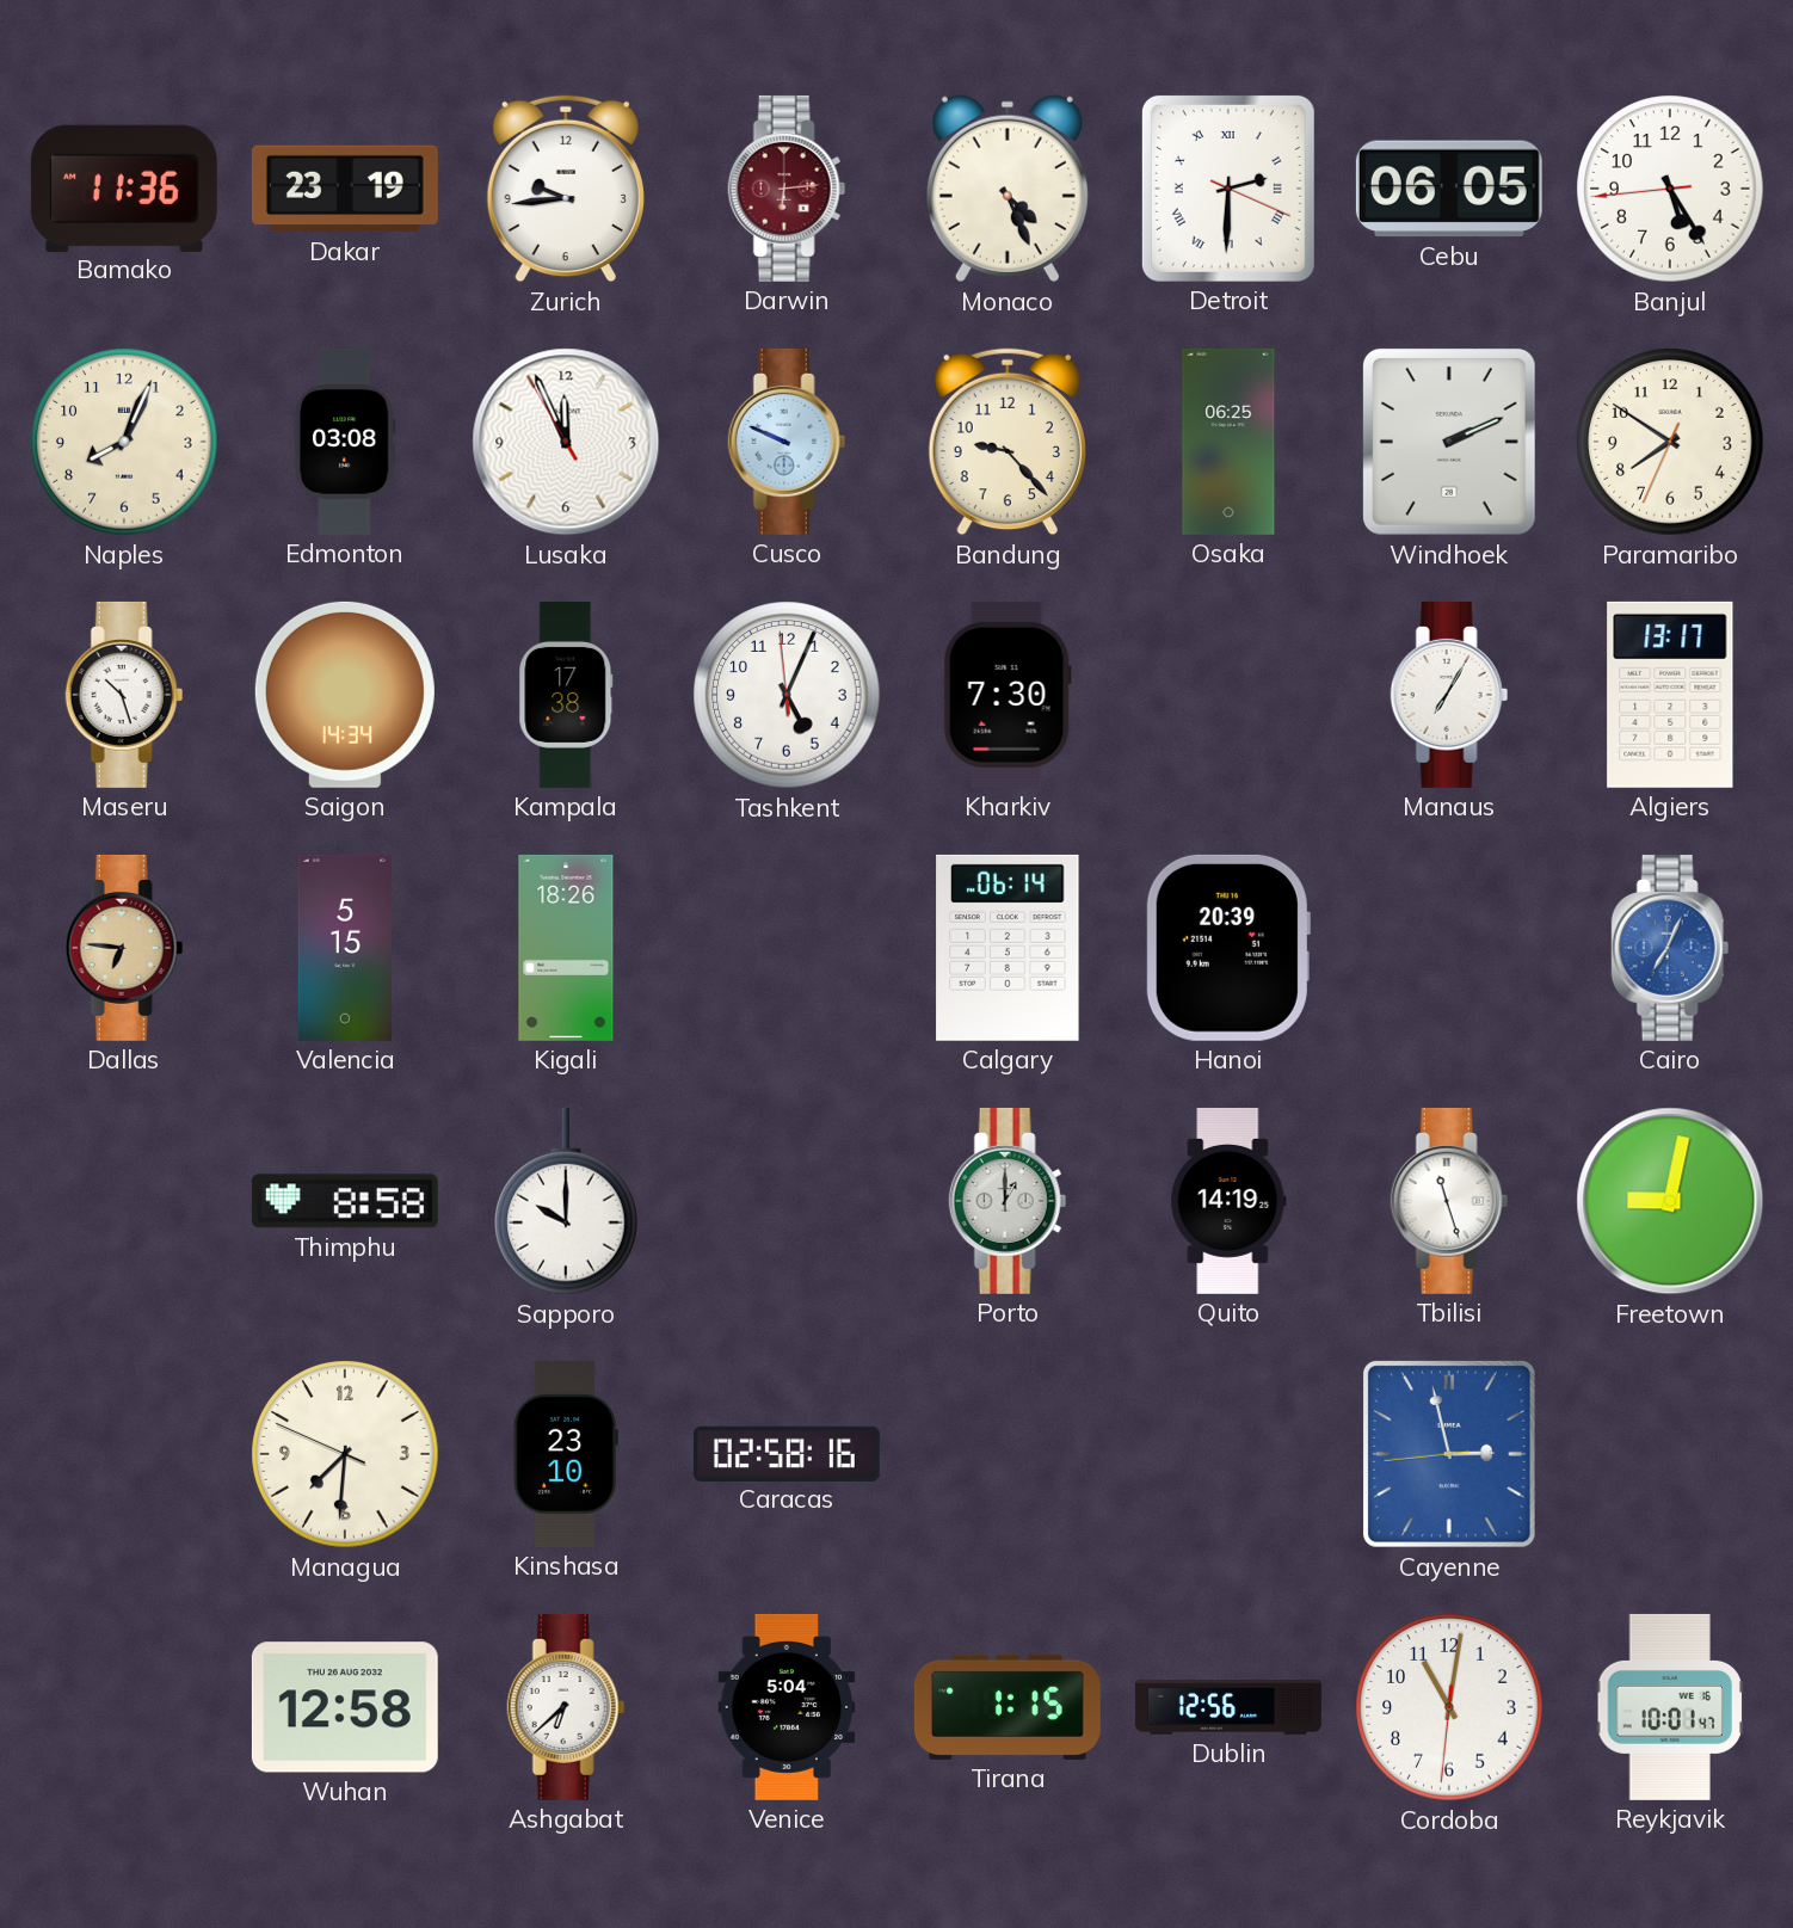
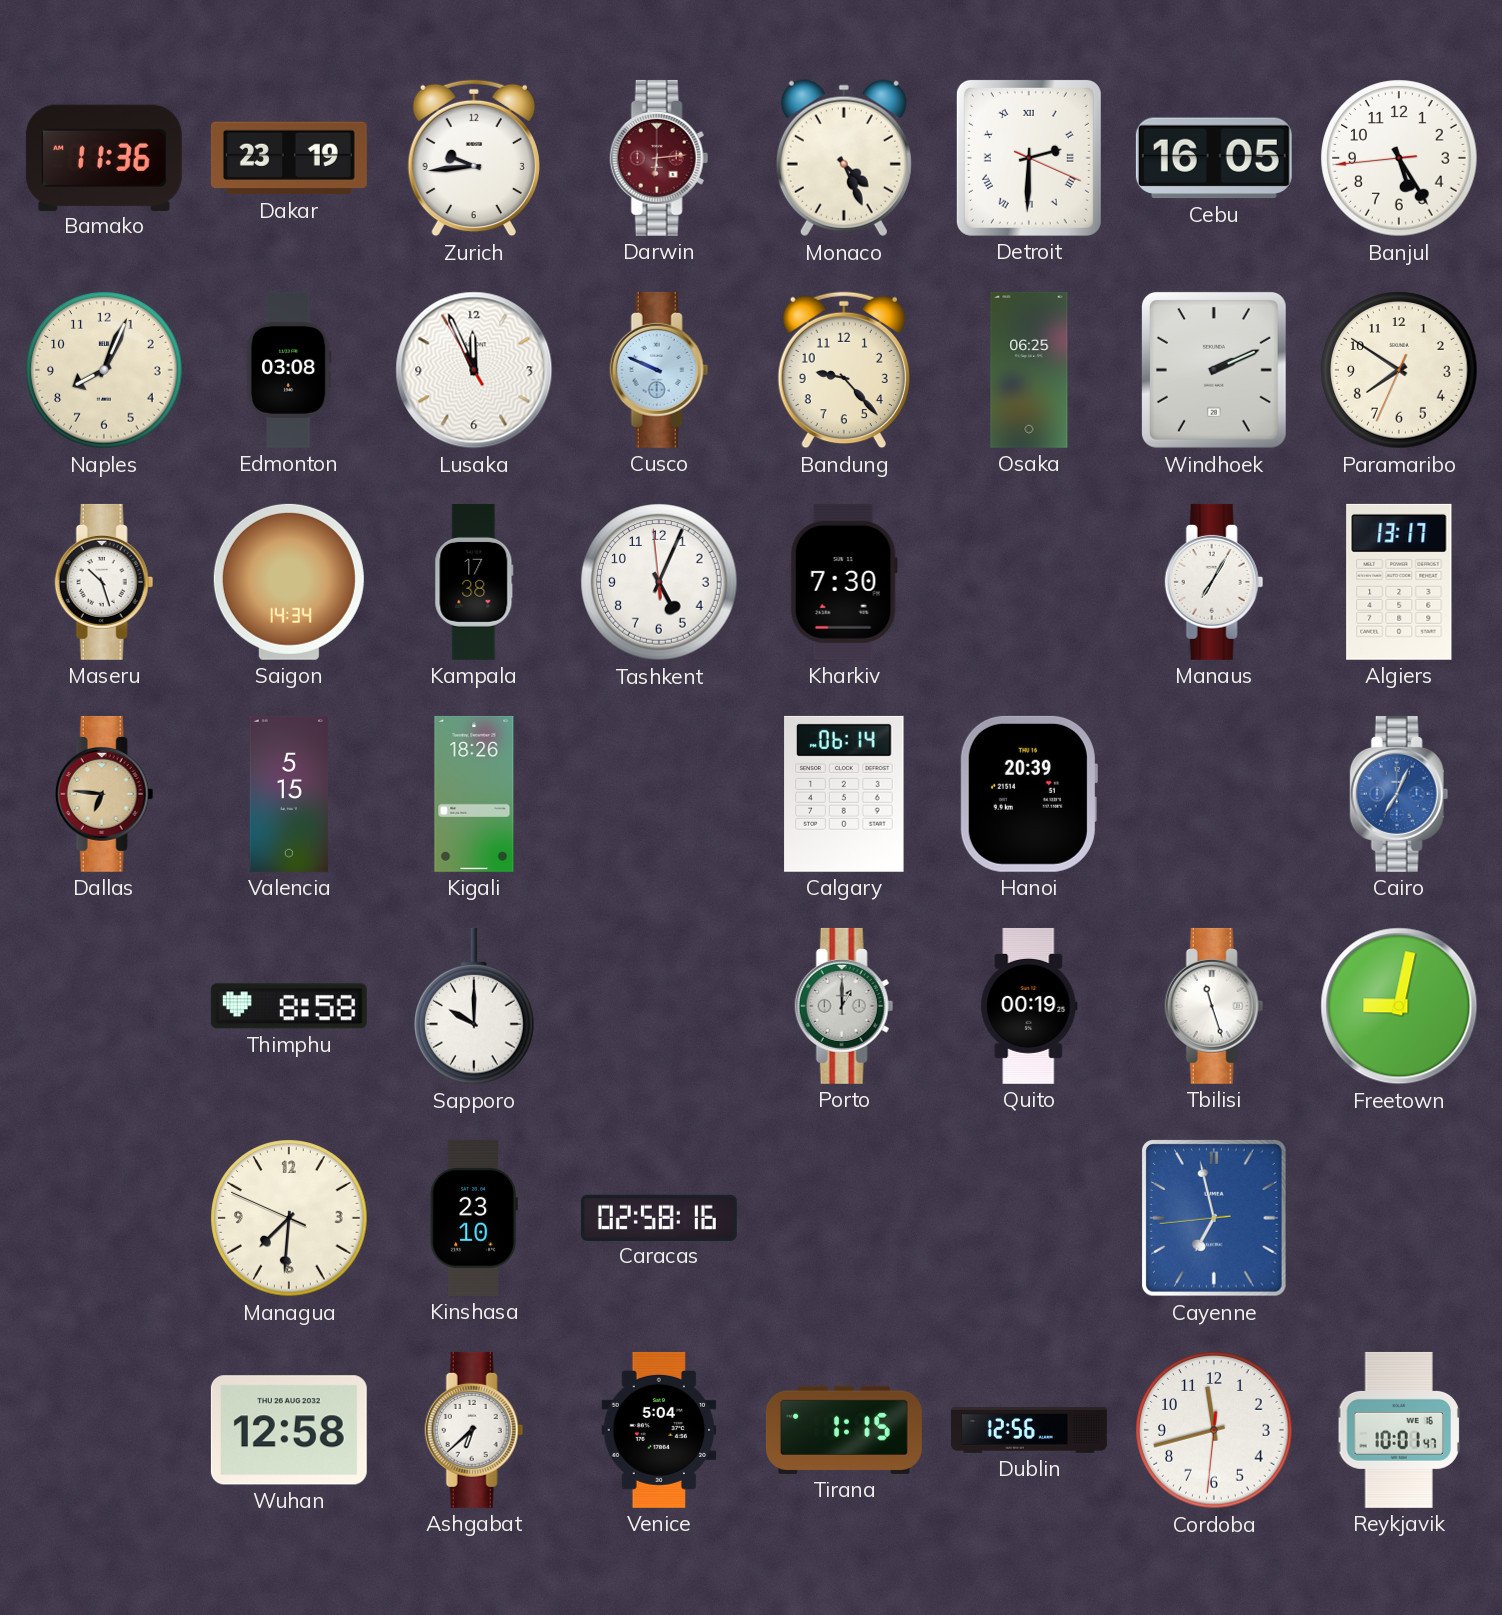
Cebu: 06:05 -> 16:05
Quito: 14:19 -> 00:19
Cayenne: 2:57 -> 6:57
Cordoba: 11:01 -> 11:42
